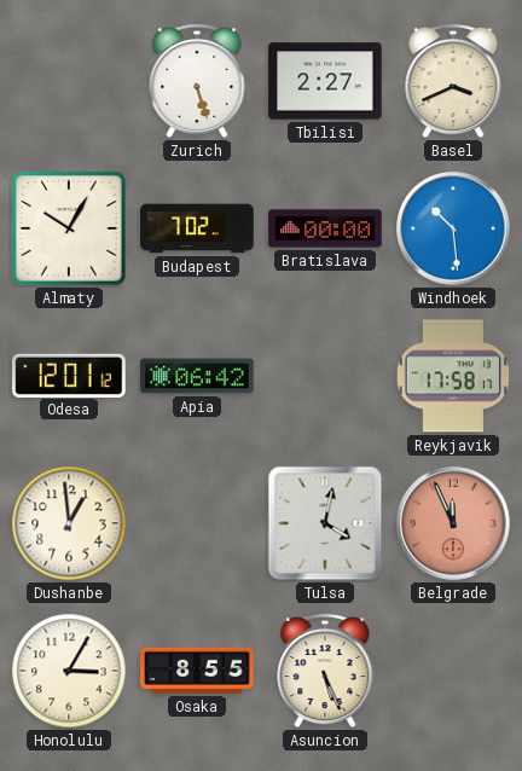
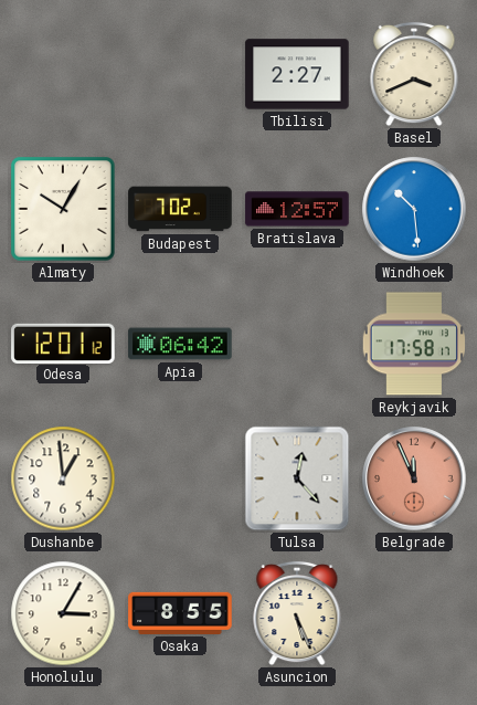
Zurich: 5:27 -> none
Bratislava: 00:00 -> 12:57
Tulsa: 4:02 -> 12:23
